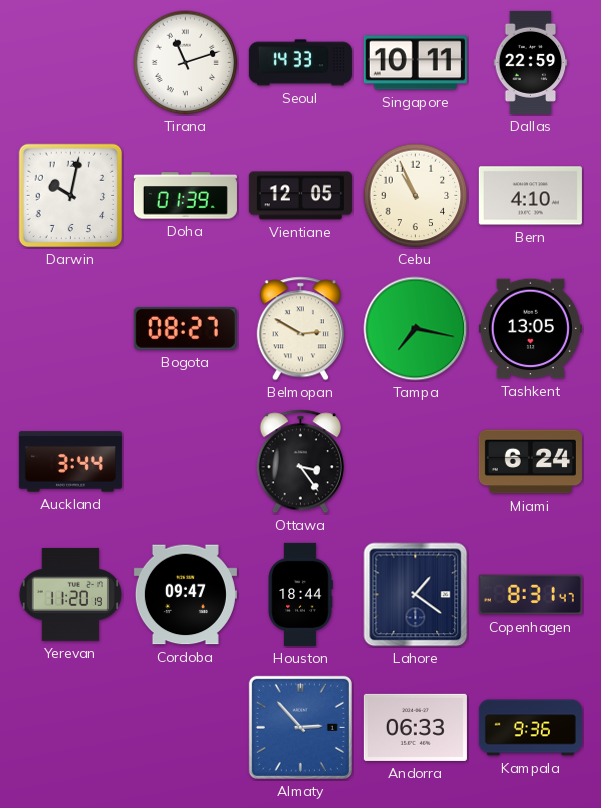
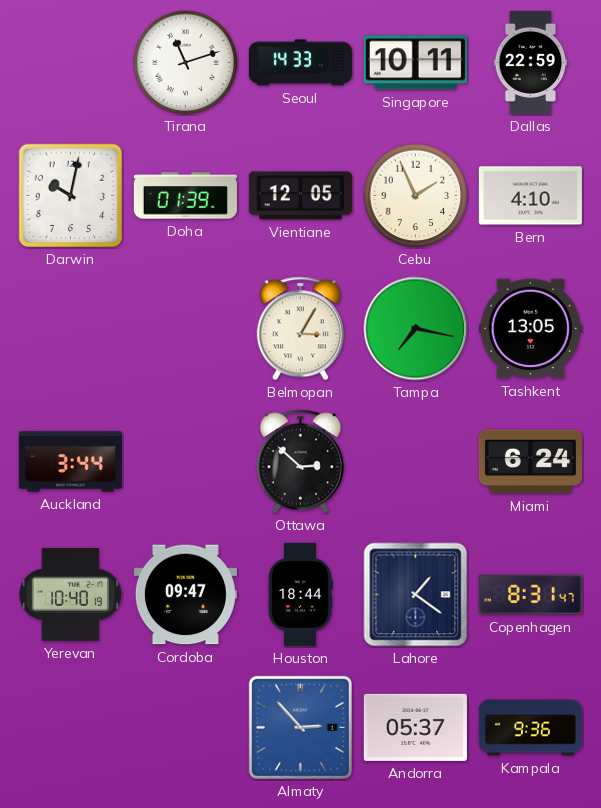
Cebu: 10:56 -> 1:56
Bogota: 08:27 -> none
Belmopan: 2:50 -> 3:05
Ottawa: 3:24 -> 2:52
Yerevan: 11:20 -> 10:40
Andorra: 06:33 -> 05:37
